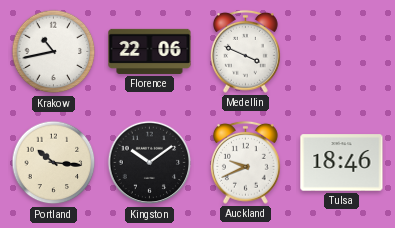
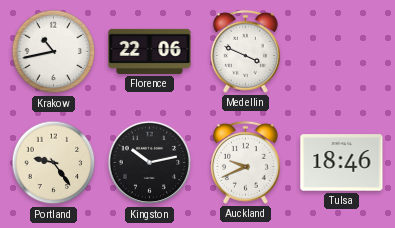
Portland: 10:16 -> 9:24
Kingston: 10:09 -> 10:13
